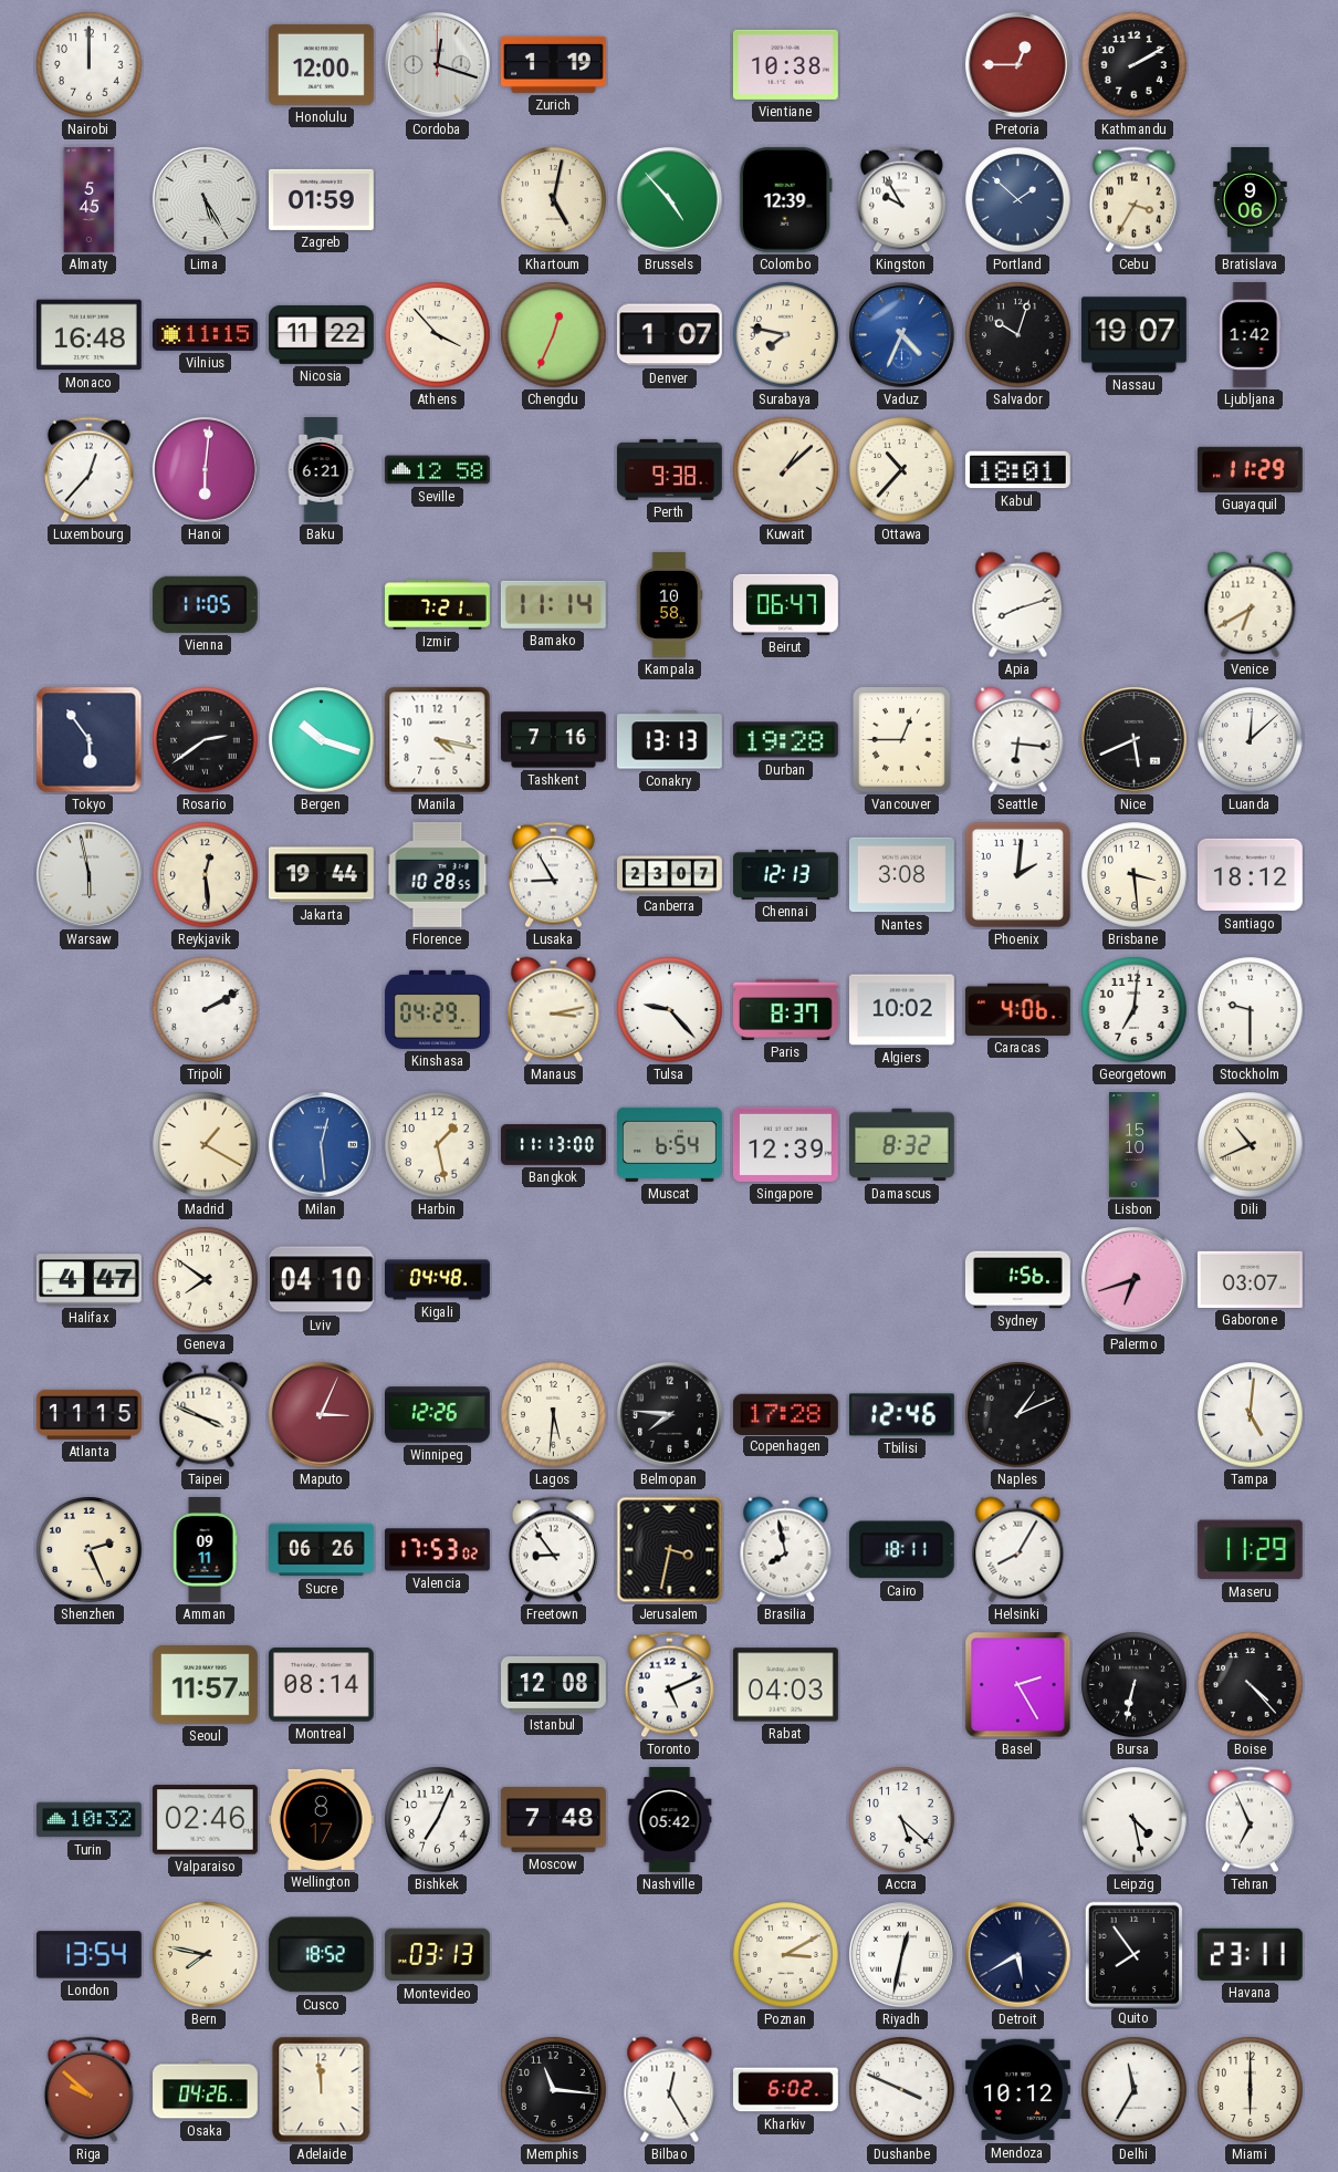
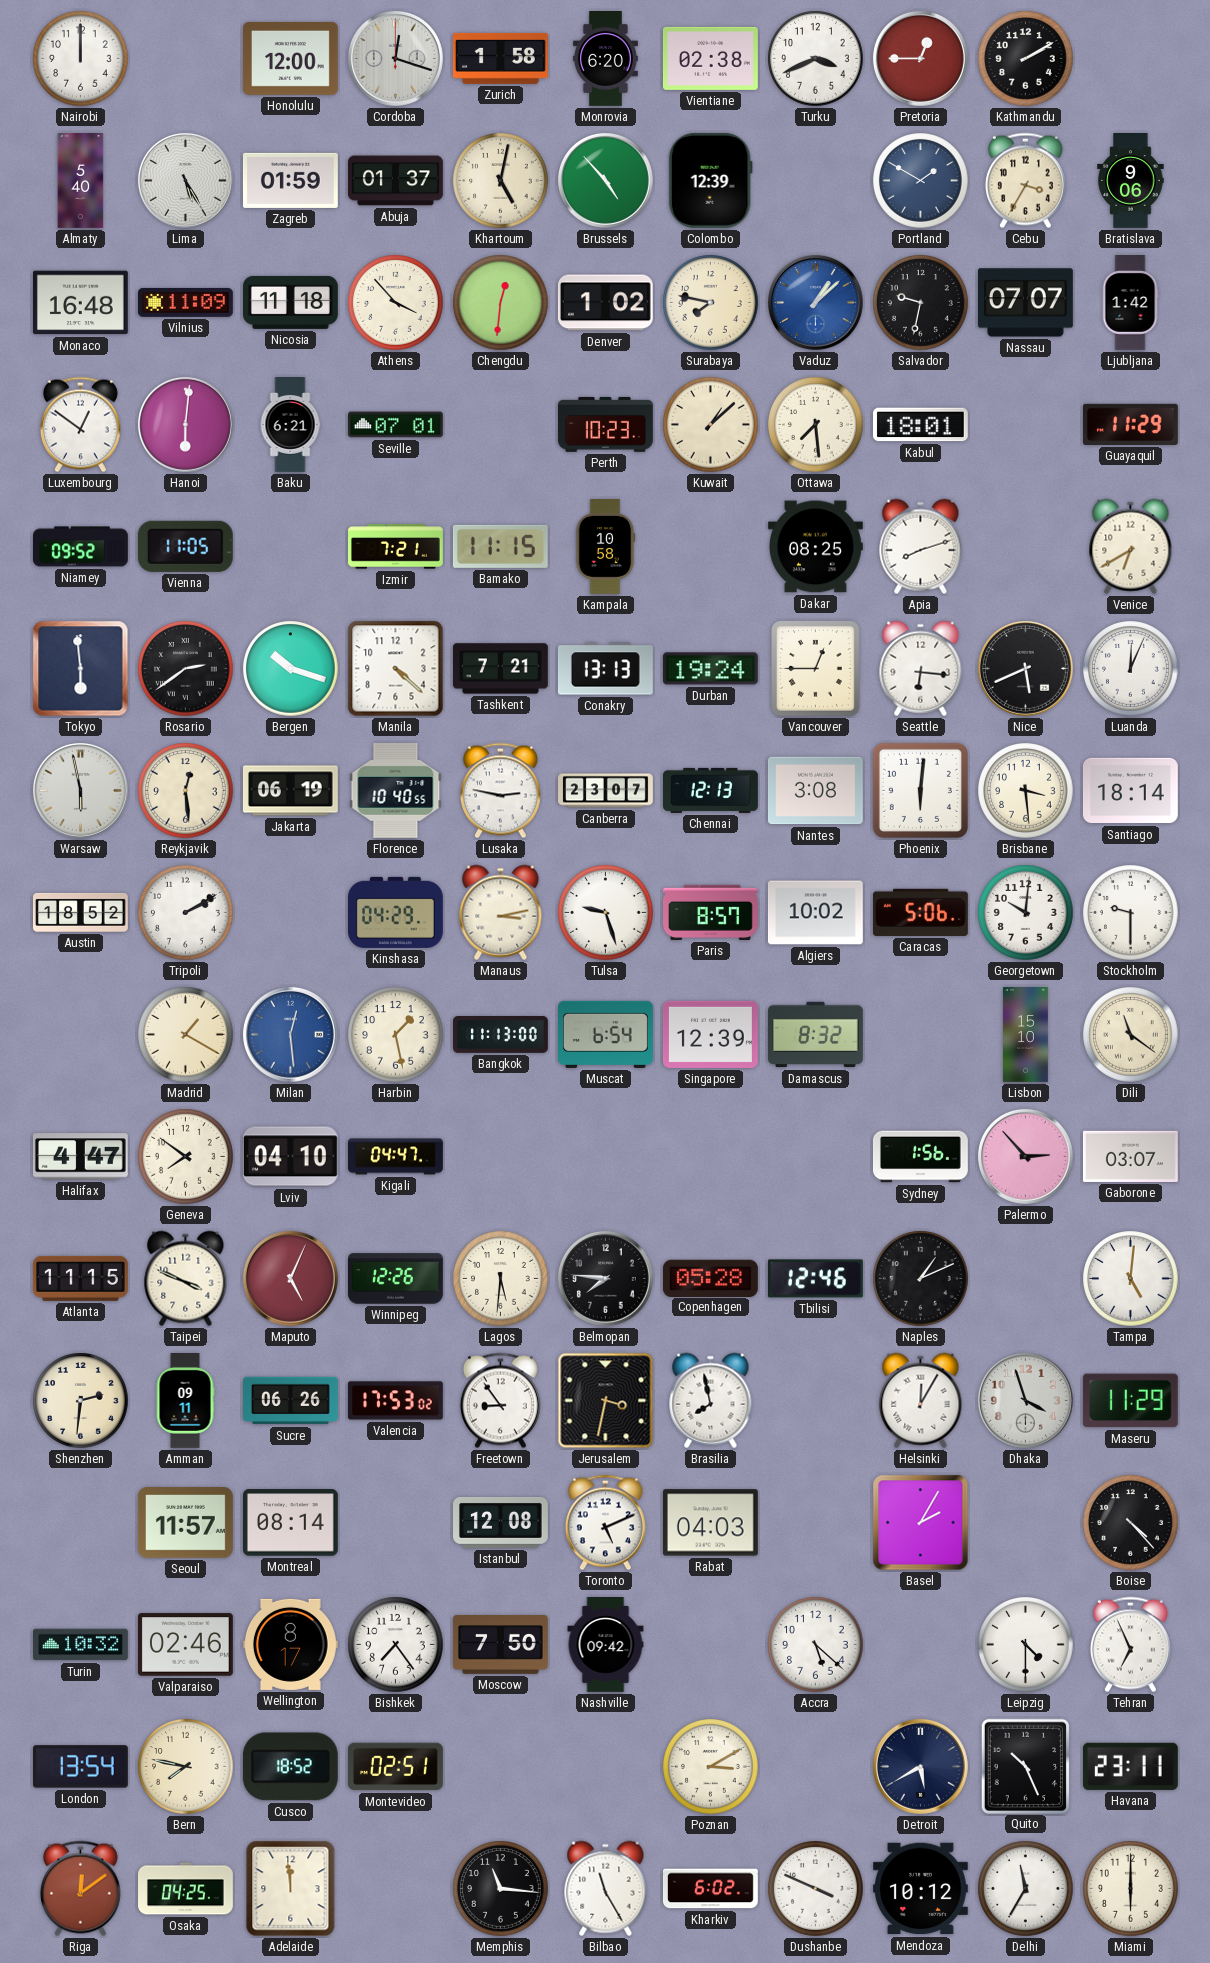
Zurich: 1:19 -> 1:58
Monrovia: none -> 6:20
Vientiane: 10:38 -> 02:38
Turku: none -> 3:41
Almaty: 5:45 -> 5:40
Abuja: none -> 01:37
Kingston: 9:55 -> none
Portland: 1:52 -> 1:50
Vilnius: 11:15 -> 11:09
Nicosia: 11:22 -> 11:18
Chengdu: 12:34 -> 12:31
Denver: 1:07 -> 1:02
Vaduz: 4:34 -> 1:08
Salvador: 10:03 -> 9:32
Nassau: 19:07 -> 07:07
Luxembourg: 12:37 -> 12:51
Seville: 12:58 -> 07:01
Perth: 9:38 -> 10:23
Ottawa: 10:37 -> 7:29
Niamey: none -> 09:52
Bamako: 11:14 -> 11:15
Beirut: 06:47 -> none
Dakar: none -> 08:25
Tokyo: 5:54 -> 5:59
Manila: 4:17 -> 4:22
Tashkent: 7:16 -> 7:21
Durban: 19:28 -> 19:24
Luanda: 12:08 -> 12:04
Jakarta: 19:44 -> 06:19
Florence: 10:28 -> 10:40
Lusaka: 8:55 -> 2:47
Phoenix: 2:01 -> 6:01
Santiago: 18:12 -> 18:14
Austin: none -> 18:52
Tulsa: 9:23 -> 9:27
Paris: 8:37 -> 8:57
Caracas: 4:06 -> 5:06
Georgetown: 7:01 -> 10:01
Dili: 10:41 -> 11:21
Kigali: 04:48 -> 04:47
Palermo: 6:42 -> 2:53
Maputo: 3:04 -> 5:04
Copenhagen: 17:28 -> 05:28
Shenzhen: 2:26 -> 2:31
Cairo: 18:11 -> none
Helsinki: 8:05 -> 12:05
Dhaka: none -> 3:57
Basel: 2:25 -> 2:05
Bursa: 6:32 -> none
Bishkek: 7:04 -> 7:24
Moscow: 7:48 -> 7:50
Nashville: 05:42 -> 09:42
Leipzig: 4:28 -> 4:30
Montevideo: 03:13 -> 02:51
Riyadh: 12:32 -> none
Quito: 7:54 -> 10:26
Riga: 9:52 -> 12:09
Osaka: 04:26 -> 04:25
Bilbao: 12:25 -> 11:25
